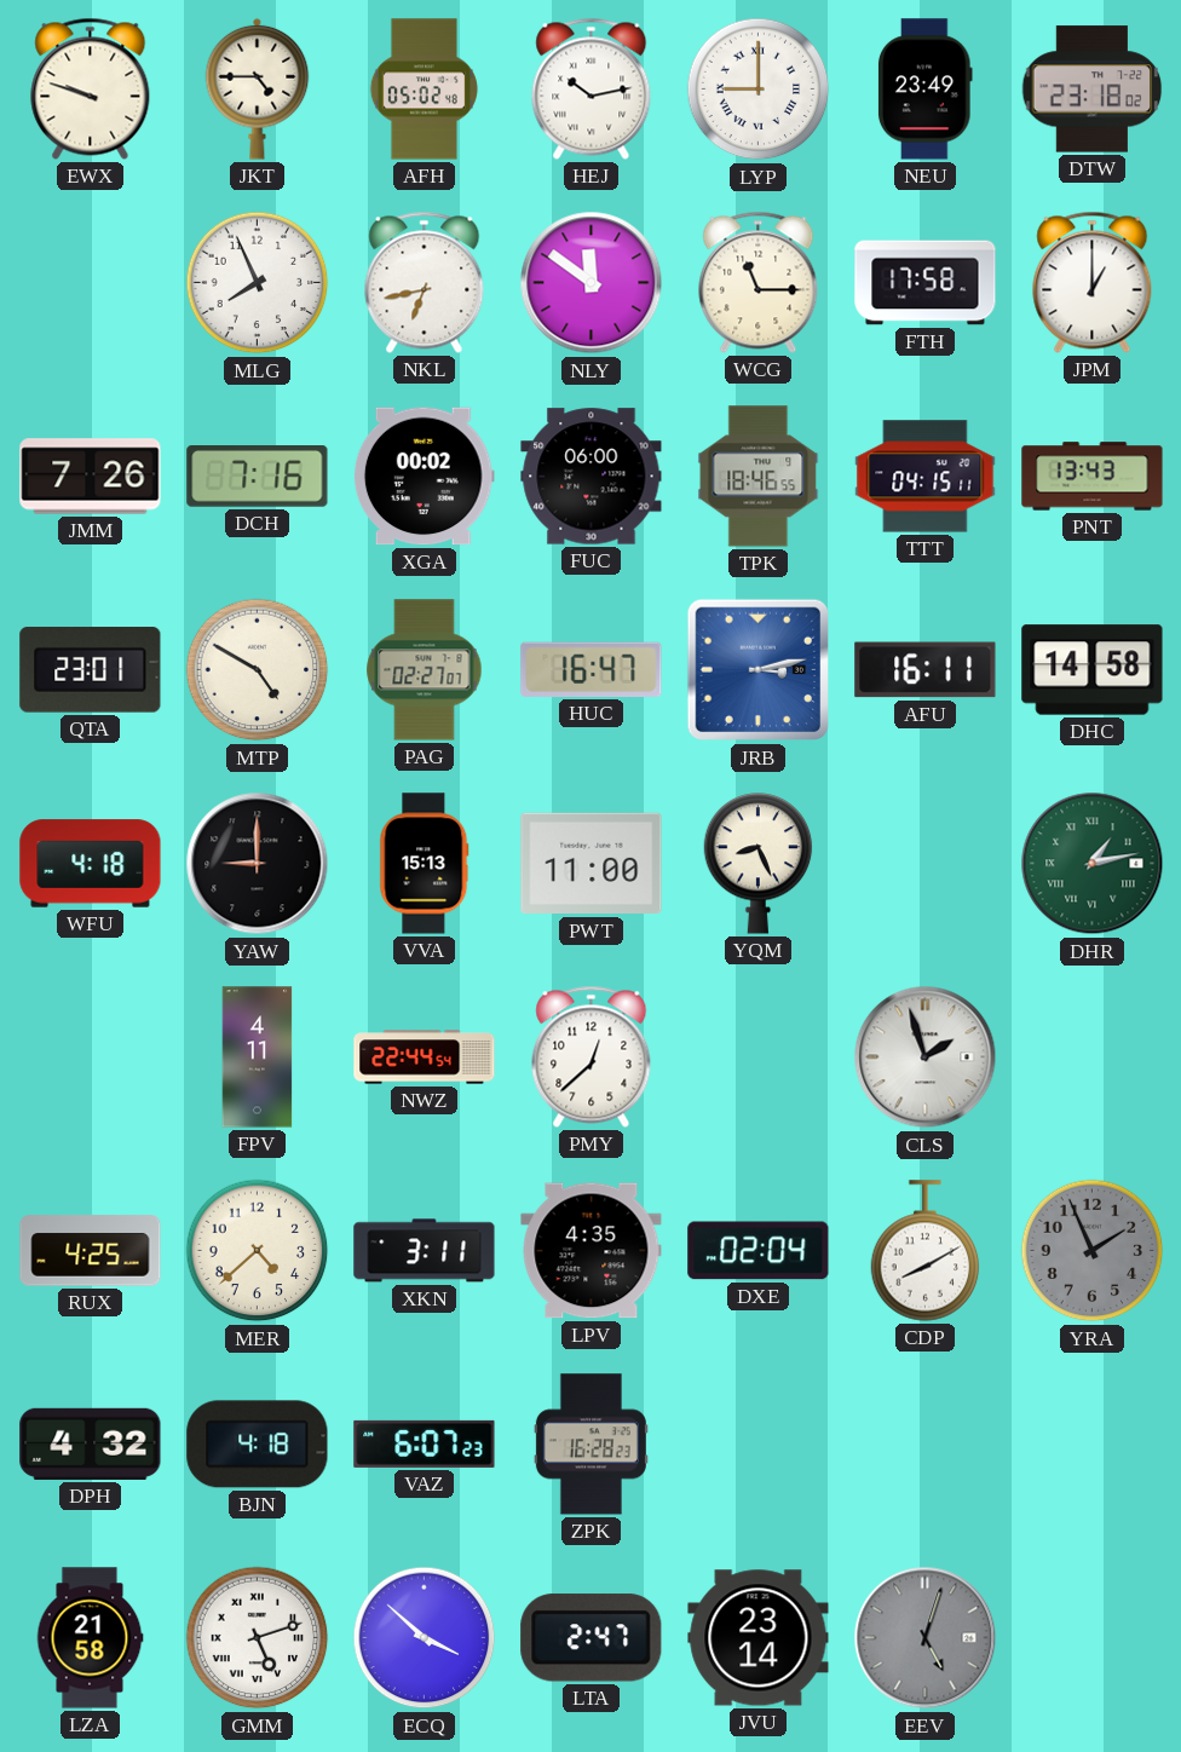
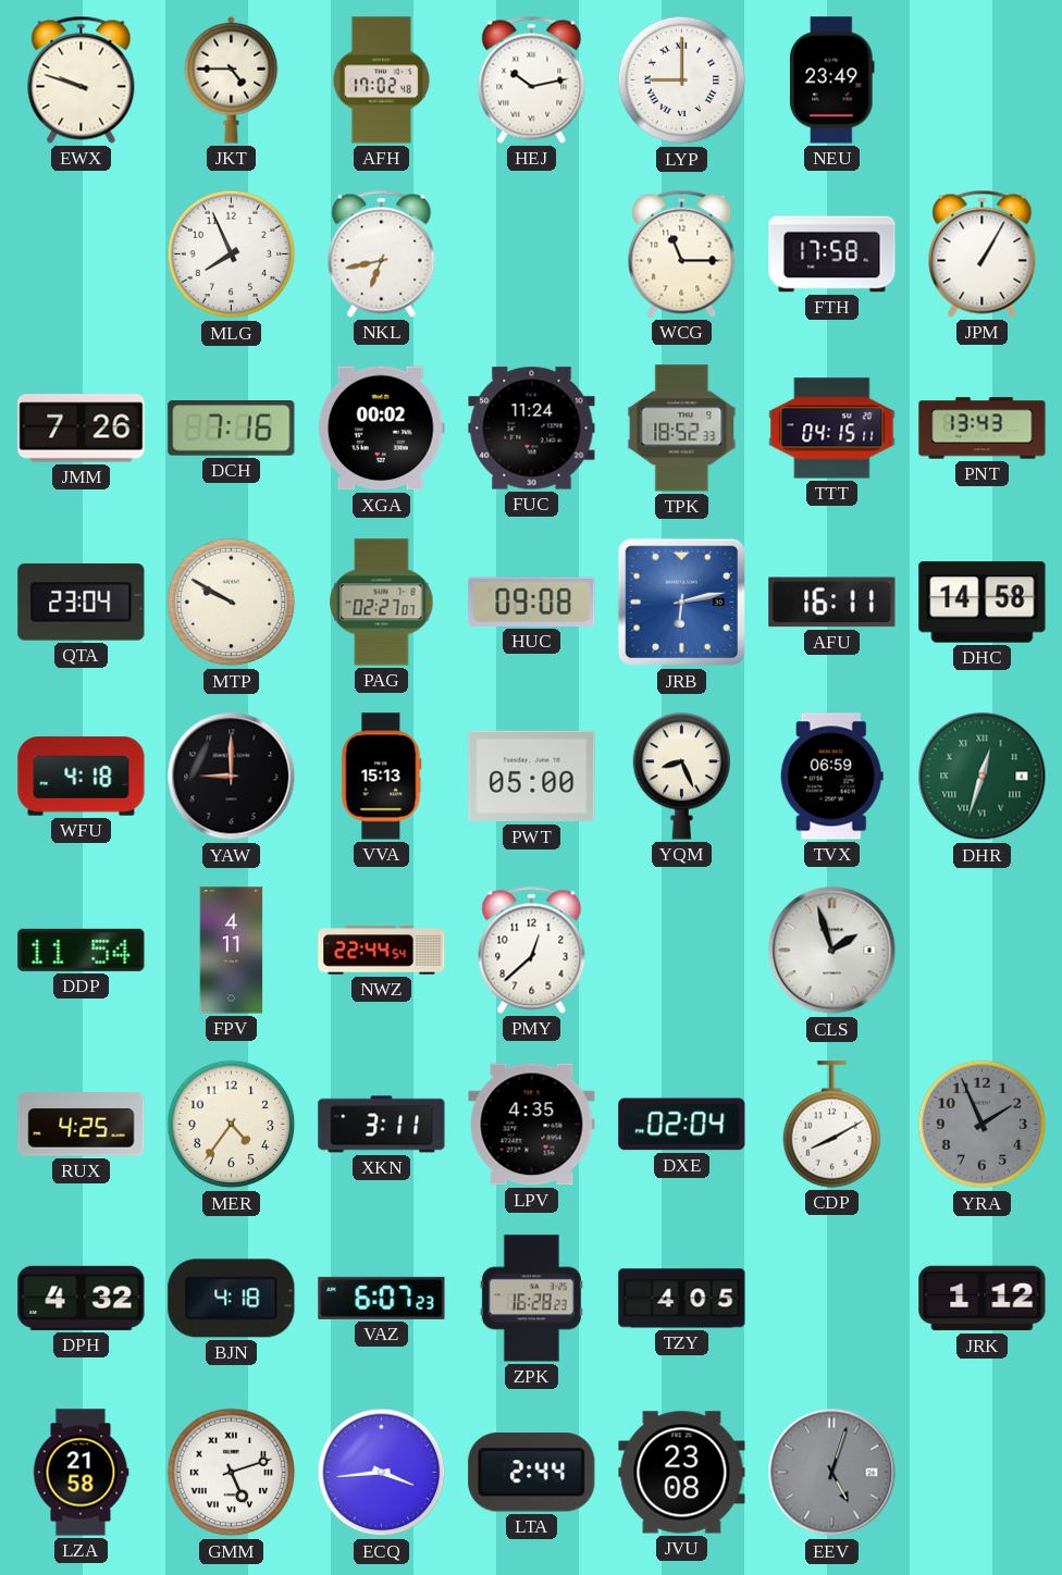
AFH: 05:02 -> 17:02
DTW: 23:18 -> none
NLY: 11:51 -> none
JPM: 1:00 -> 1:05
FUC: 06:00 -> 11:24
TPK: 18:46 -> 18:52
QTA: 23:01 -> 23:04
MTP: 4:50 -> 9:50
HUC: 16:47 -> 09:08
JRB: 3:13 -> 6:13
PWT: 11:00 -> 05:00
TVX: none -> 06:59
DHR: 1:13 -> 12:33
DDP: none -> 11:54
MER: 4:38 -> 4:36
TZY: none -> 4:05
JRK: none -> 1:12
ECQ: 3:52 -> 3:44
LTA: 2:47 -> 2:44
JVU: 23:14 -> 23:08
